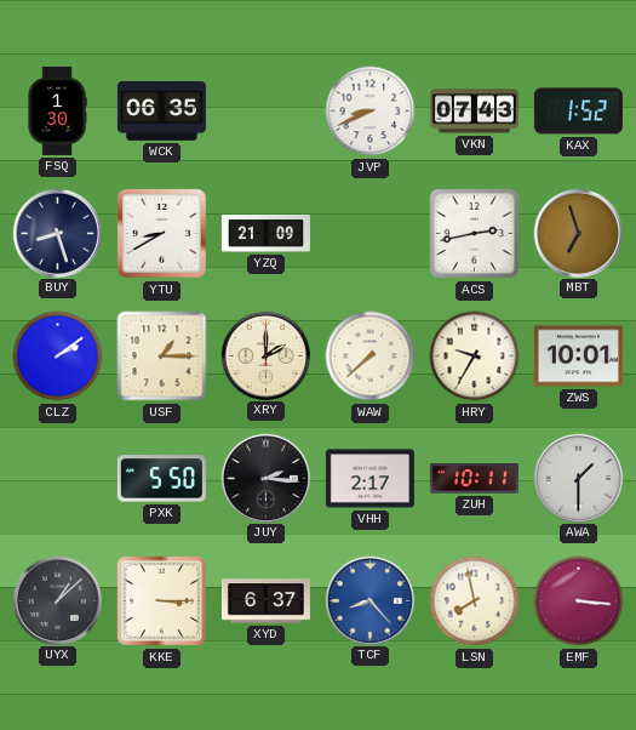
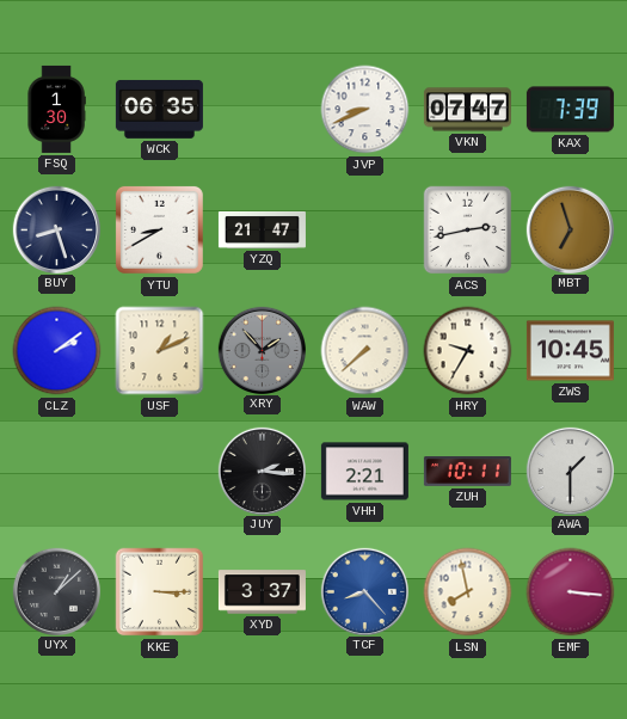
VKN: 07:43 -> 07:47
KAX: 1:52 -> 7:39
YZQ: 21:09 -> 21:47
USF: 1:15 -> 1:11
XRY: 2:00 -> 1:53
XRY dial: cream -> grey
ZWS: 10:01 -> 10:45
PXK: 5:50 -> none
VHH: 2:17 -> 2:21
XYD: 6:37 -> 3:37
